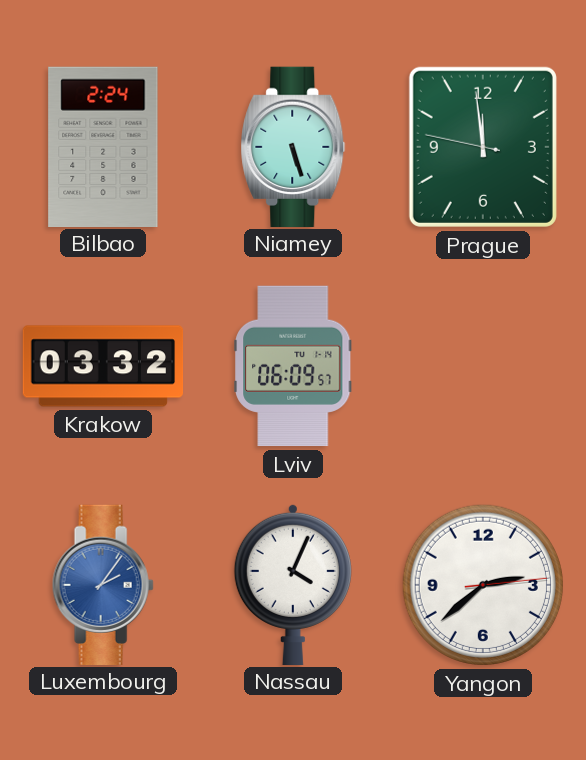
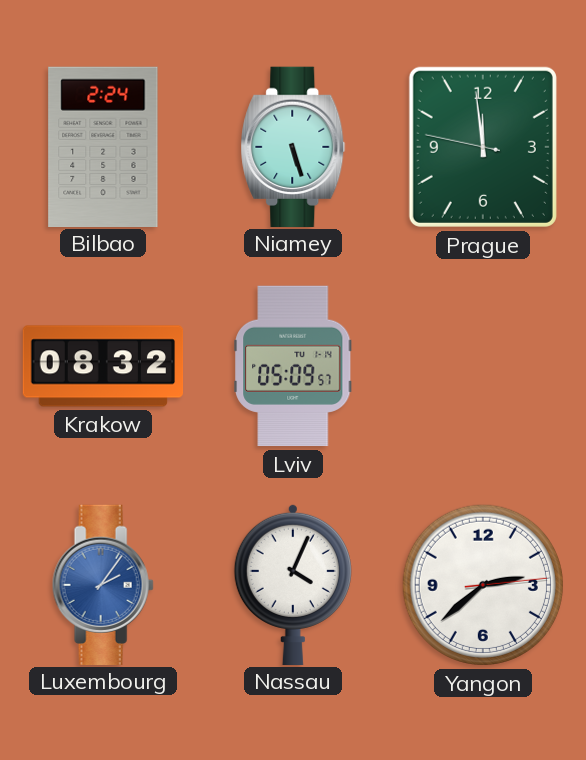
Krakow: 03:32 -> 08:32
Lviv: 06:09 -> 05:09
